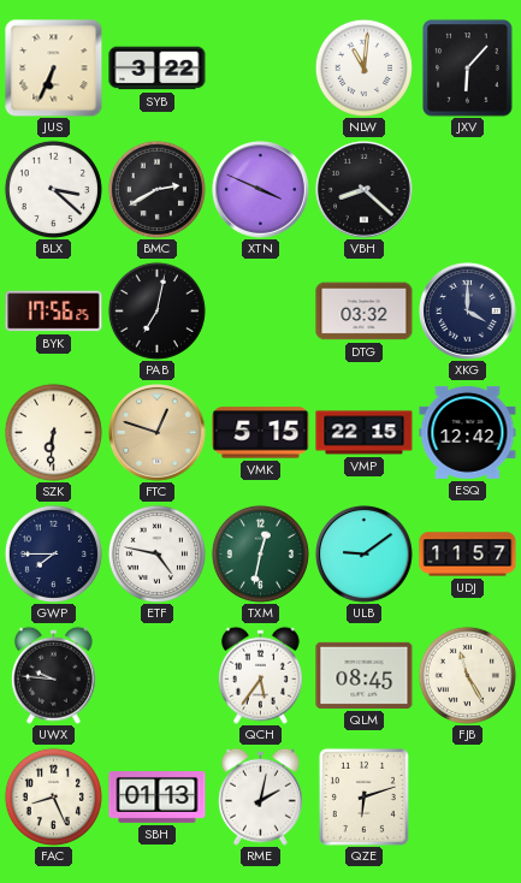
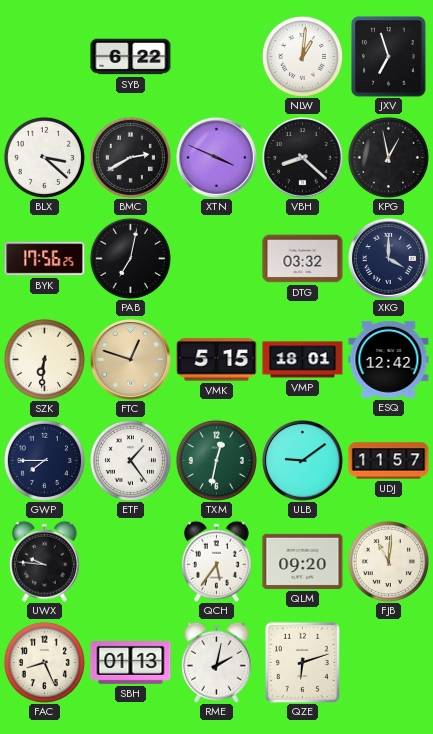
JUS: 6:34 -> none
SYB: 3:22 -> 6:22
NLW: 11:01 -> 1:01
JXV: 6:07 -> 6:57
KPG: none -> 12:58
VMP: 22:15 -> 18:01
ETF: 4:47 -> 1:24
QLM: 08:45 -> 09:20
FJB: 11:25 -> 11:01
